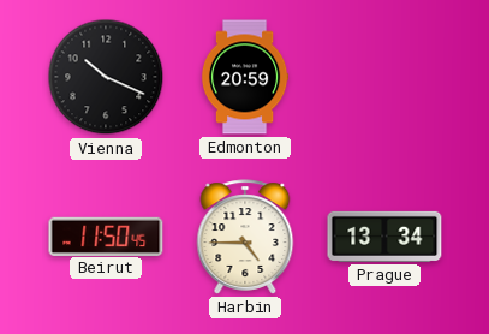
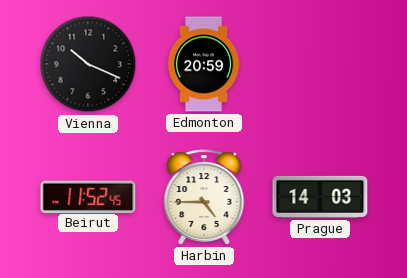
Beirut: 11:50 -> 11:52
Prague: 13:34 -> 14:03
